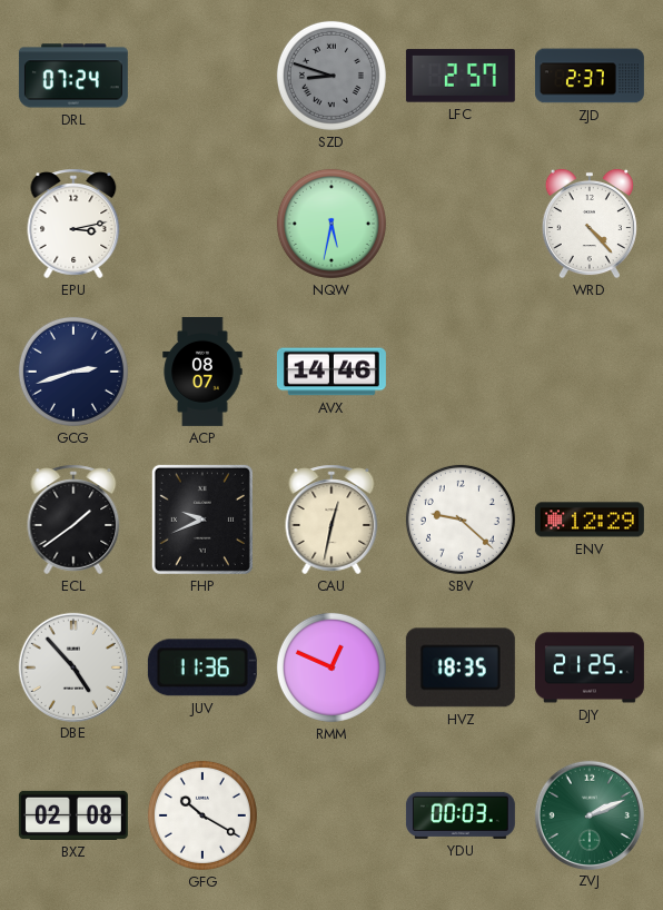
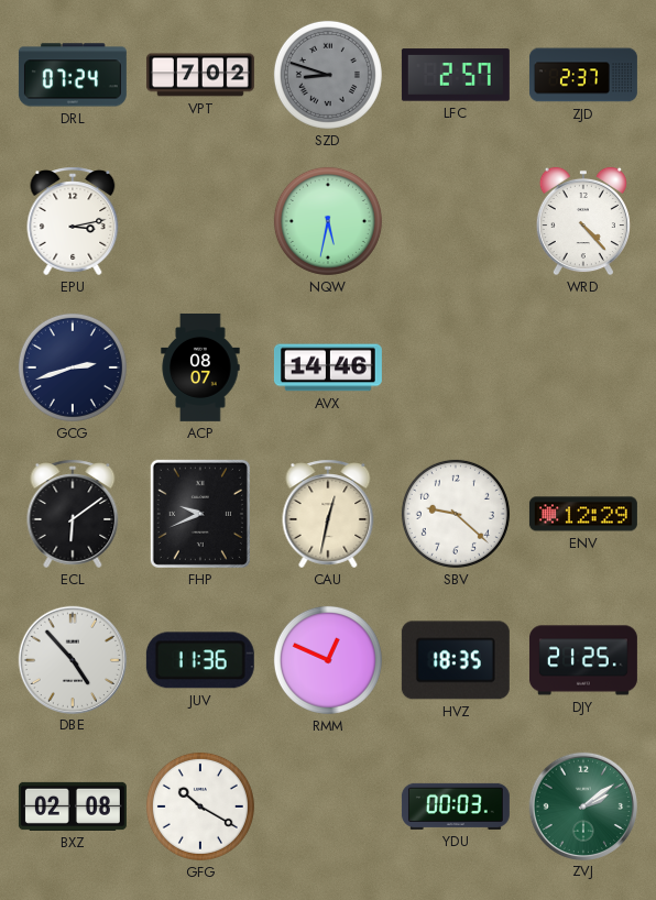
VPT: none -> 7:02
ECL: 1:39 -> 6:09
ZVJ: 2:11 -> 2:09
